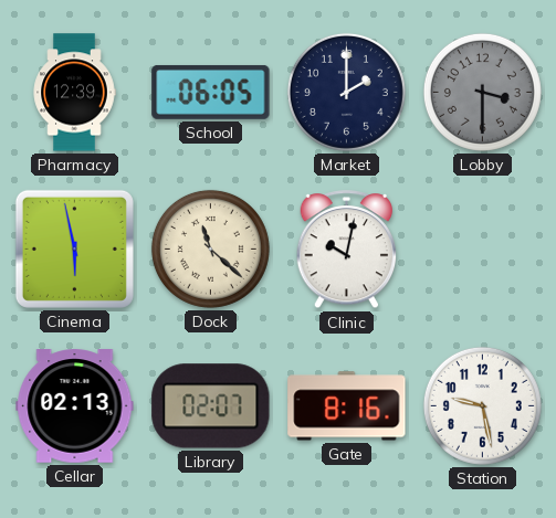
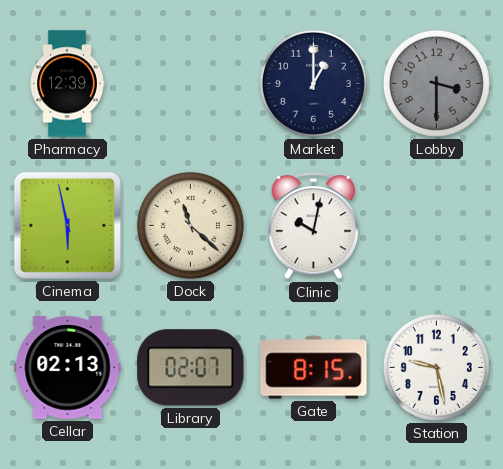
School: 06:05 -> none
Market: 2:00 -> 1:00
Gate: 8:16 -> 8:15
